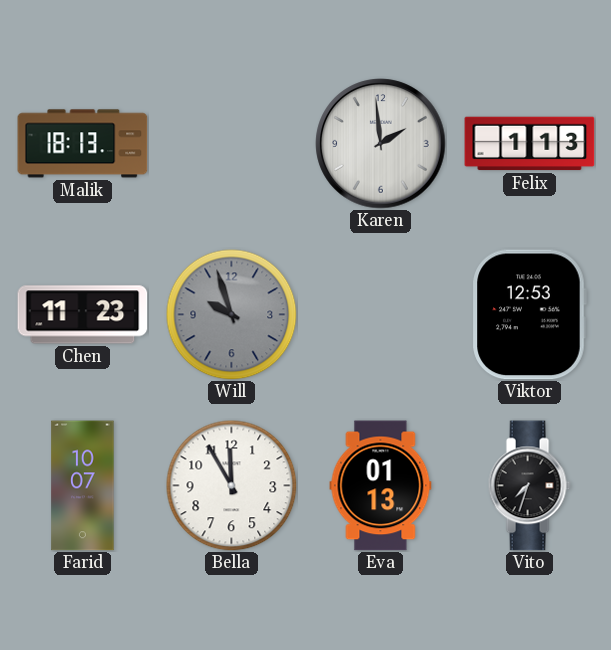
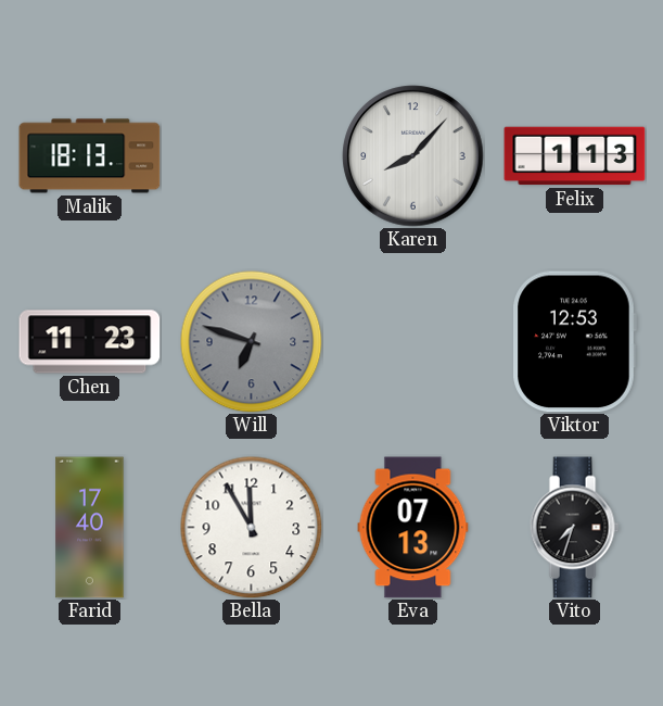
Karen: 1:59 -> 8:07
Will: 9:57 -> 6:48
Farid: 10:07 -> 17:40
Eva: 01:13 -> 07:13
